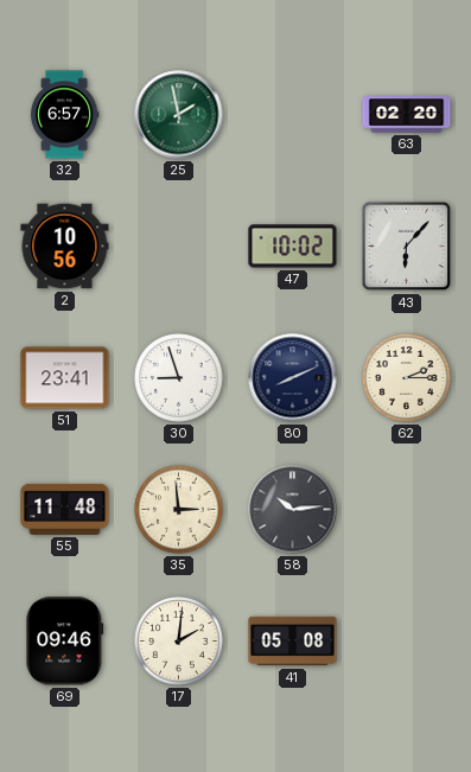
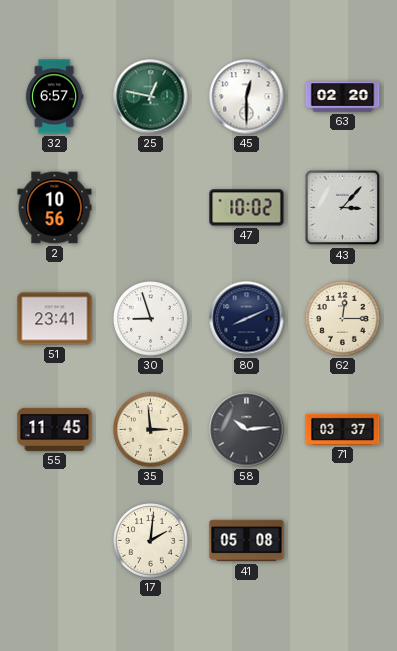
25: 1:58 -> 12:47
45: none -> 12:30
43: 6:07 -> 3:07
62: 2:15 -> 12:15
55: 11:48 -> 11:45
71: none -> 03:37
69: 09:46 -> none
